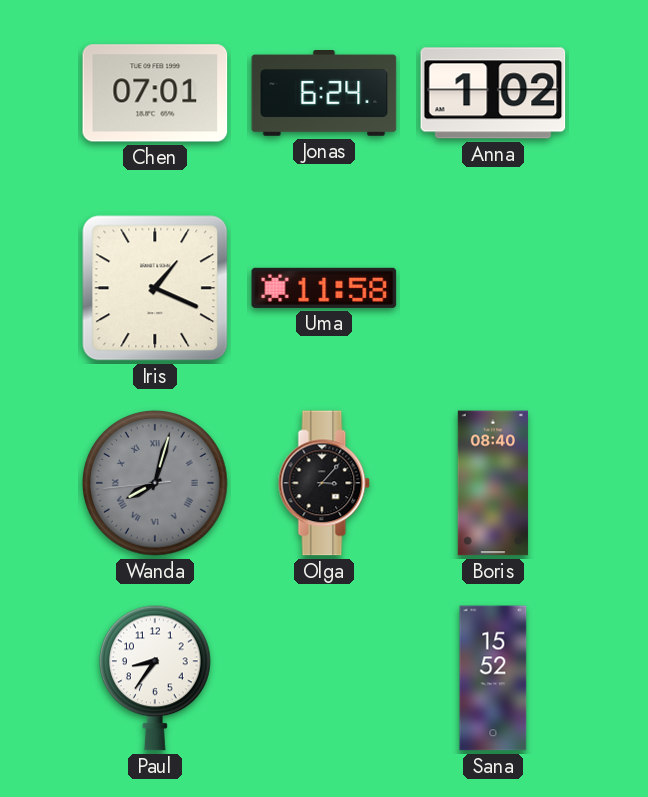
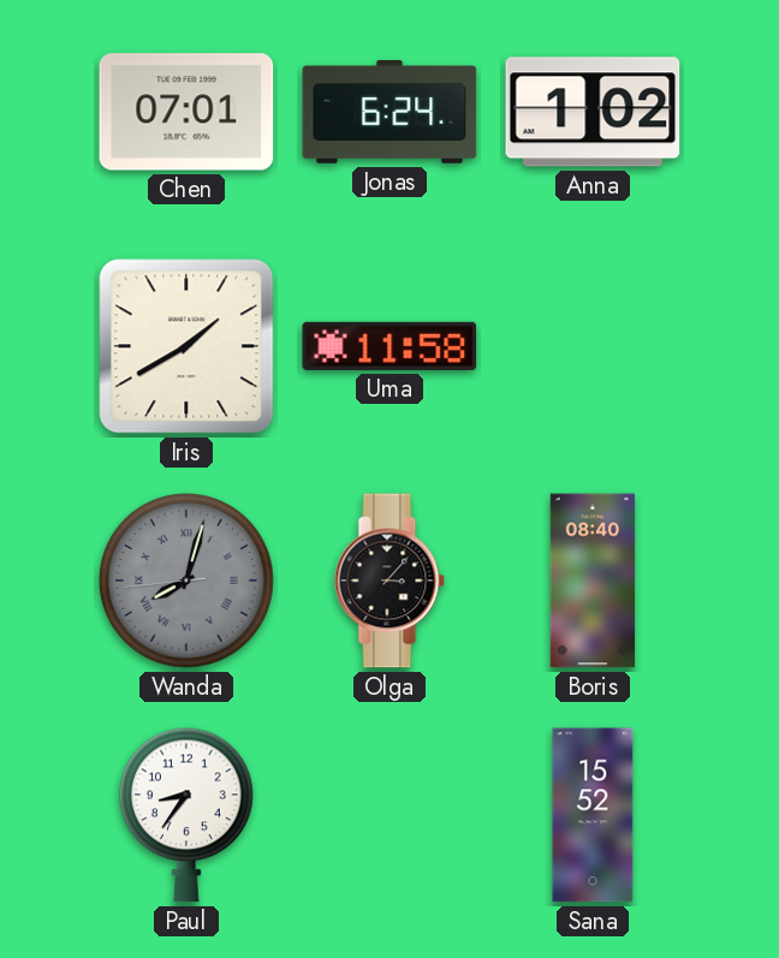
Iris: 1:19 -> 1:40
